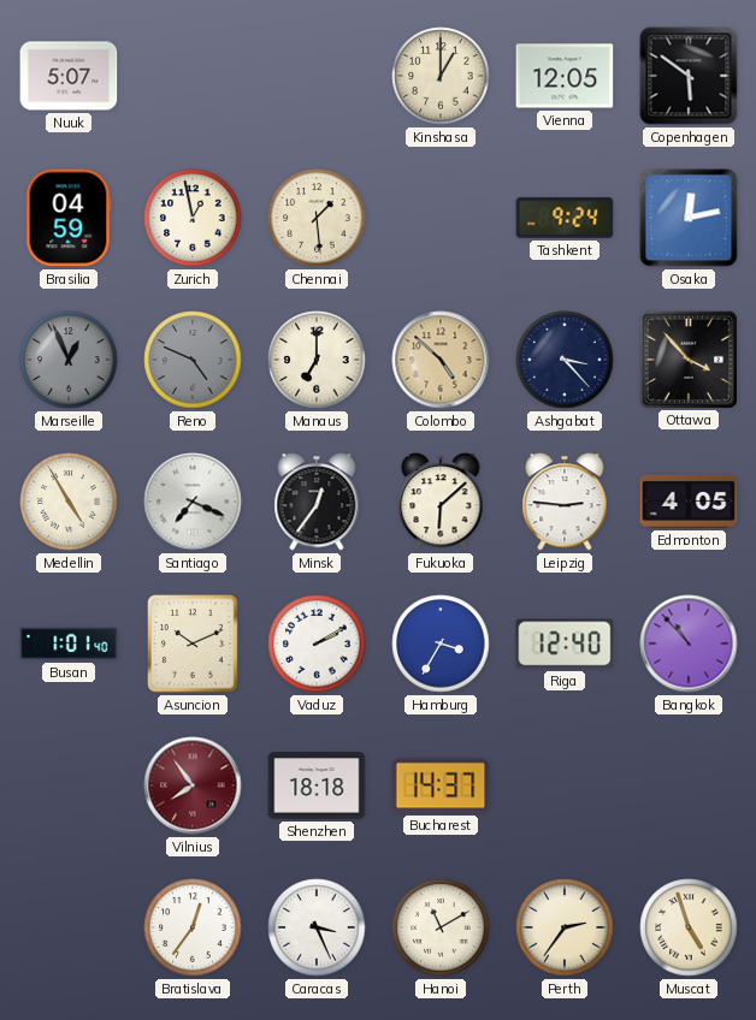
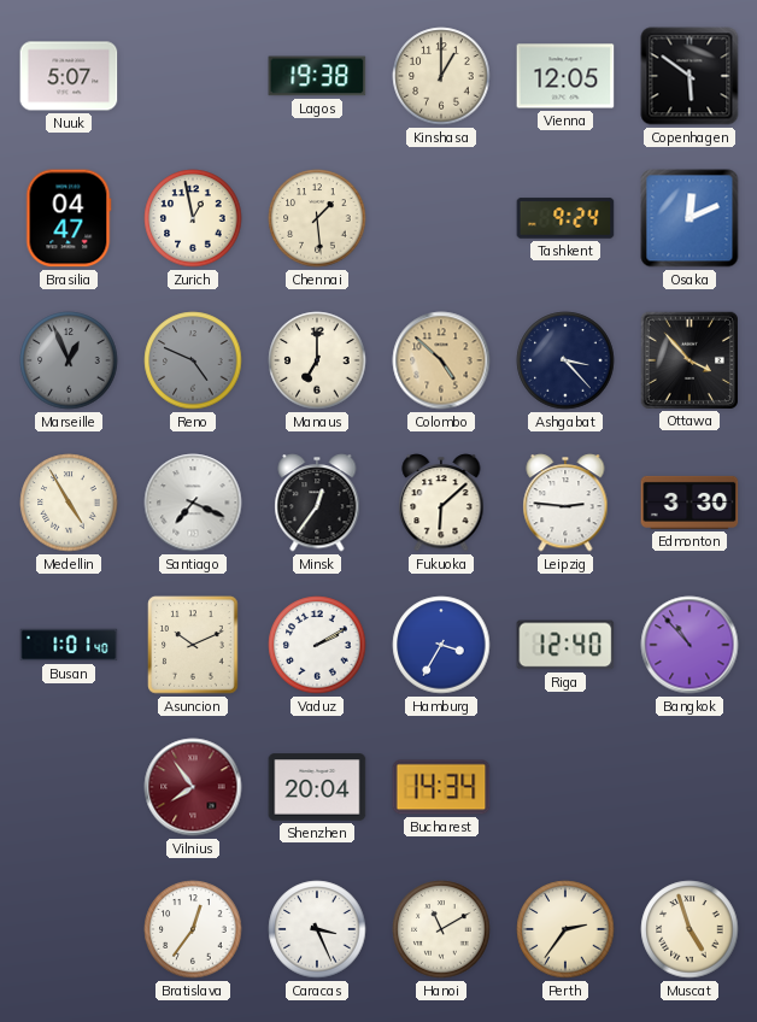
Lagos: none -> 19:38
Brasilia: 04:59 -> 04:47
Osaka: 12:13 -> 12:11
Edmonton: 4:05 -> 3:30
Shenzhen: 18:18 -> 20:04
Bucharest: 14:37 -> 14:34
